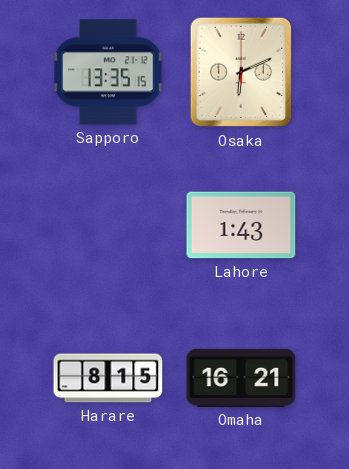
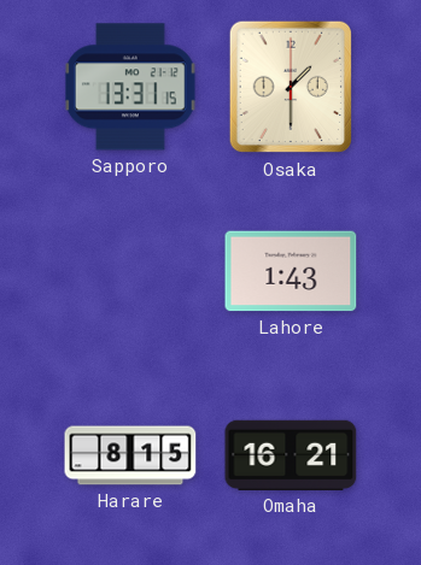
Sapporo: 13:35 -> 13:31
Osaka: 6:11 -> 1:30
